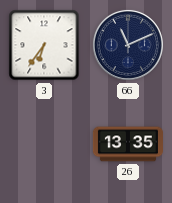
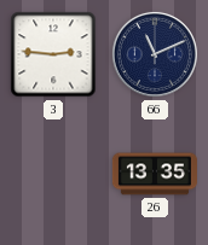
3: 6:36 -> 2:46
